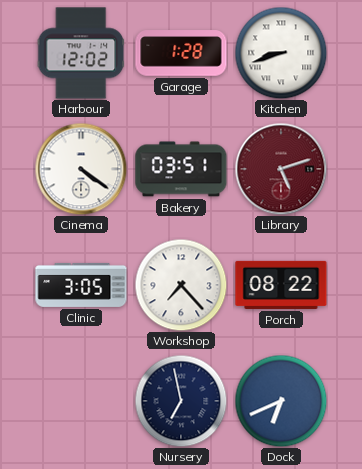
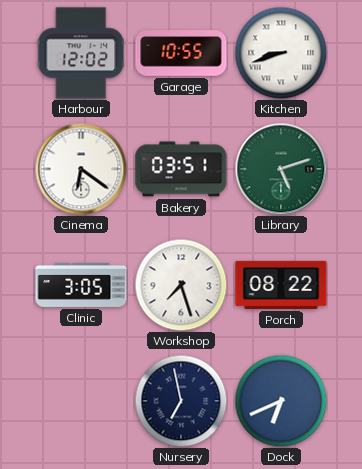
Garage: 1:28 -> 10:55
Cinema: 4:21 -> 6:21
Library dial: burgundy -> green
Workshop: 7:23 -> 7:27
